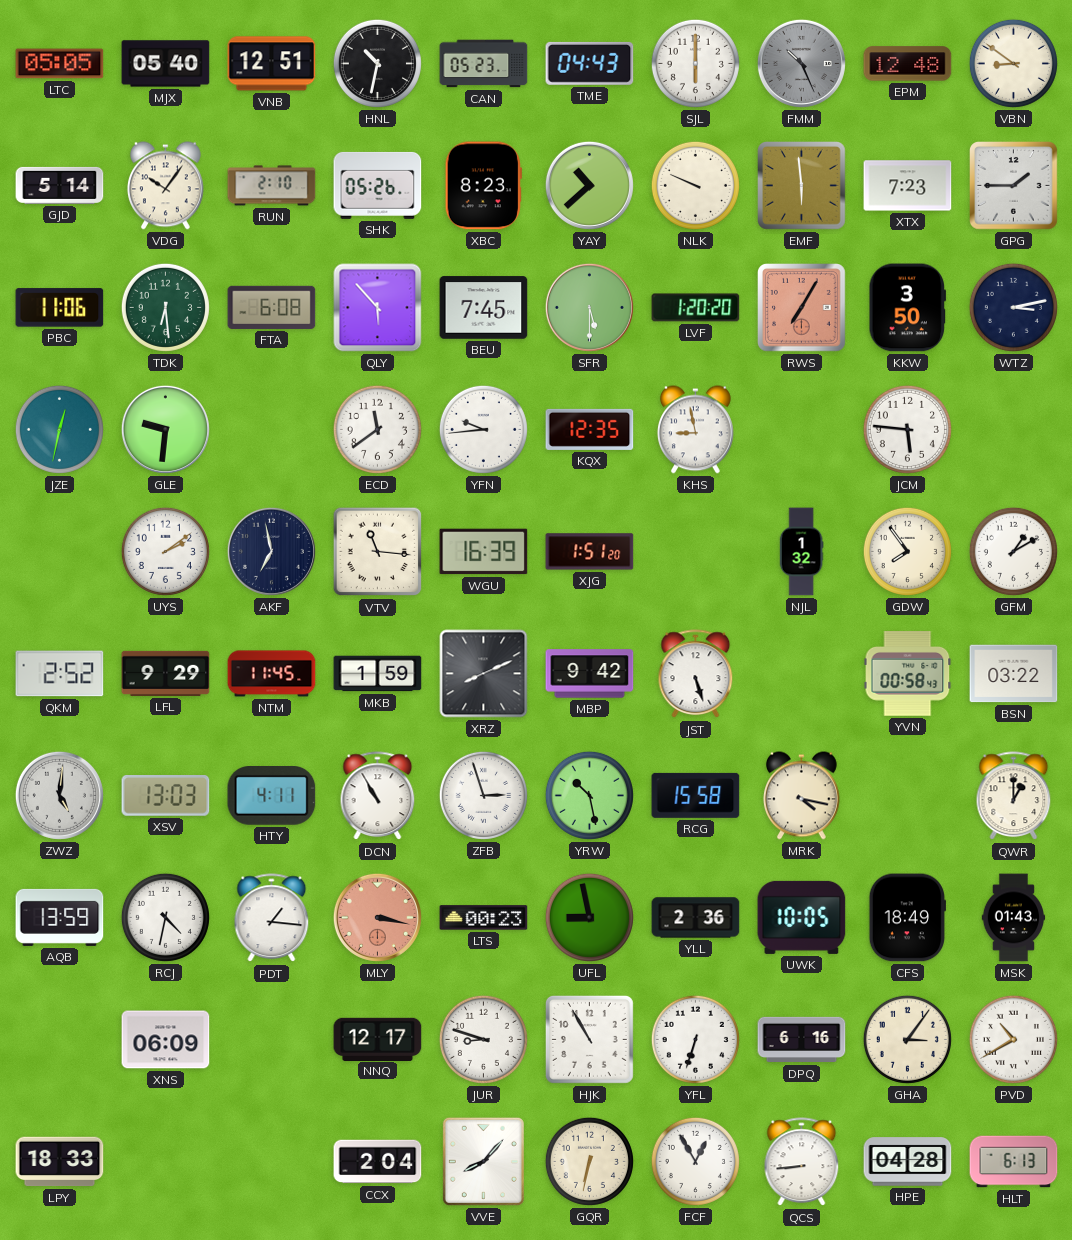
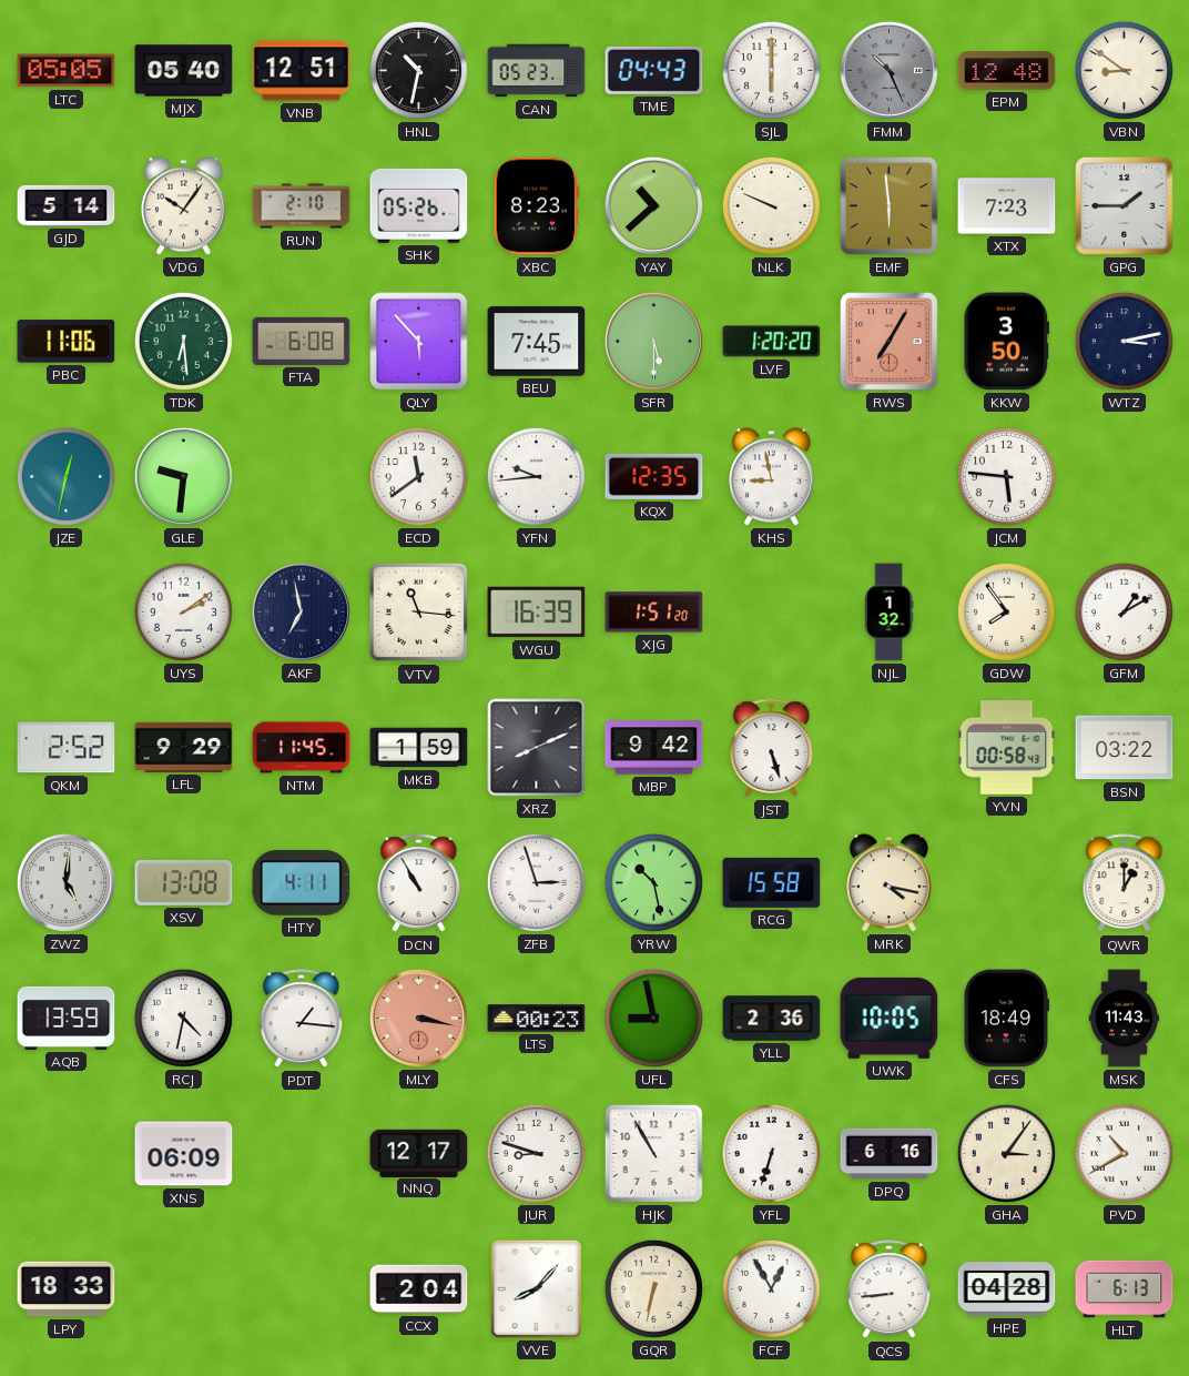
XSV: 13:03 -> 13:08
MSK: 01:43 -> 11:43
